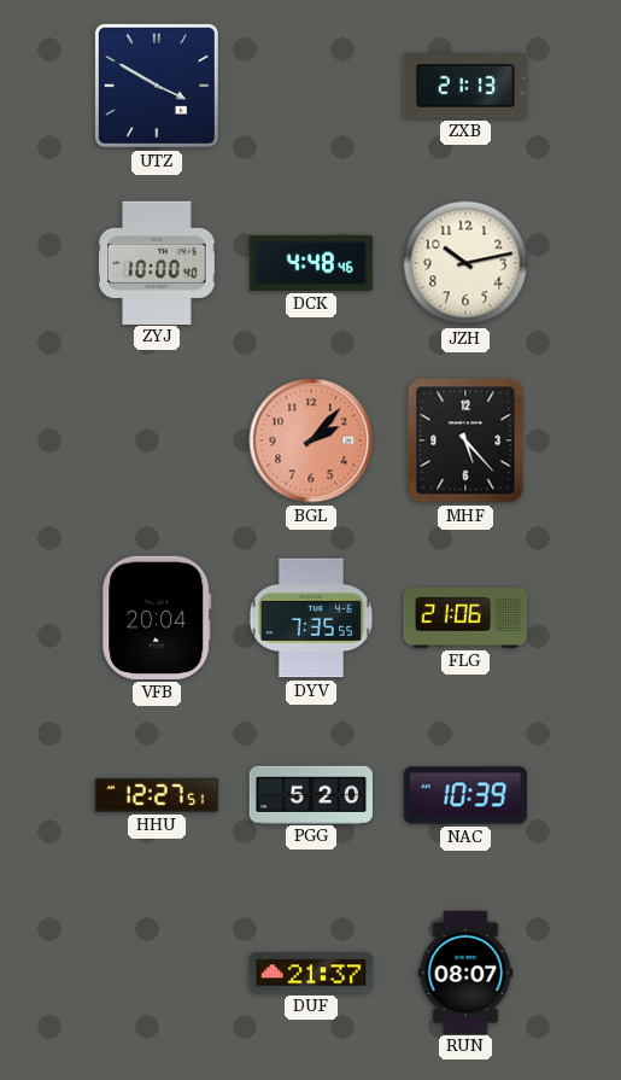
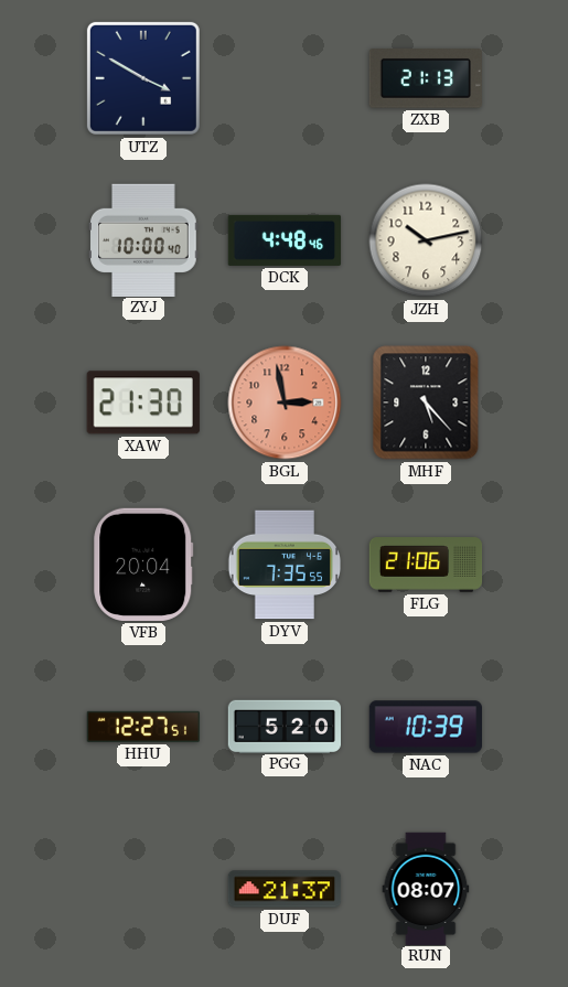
XAW: none -> 21:30
BGL: 2:07 -> 2:58
